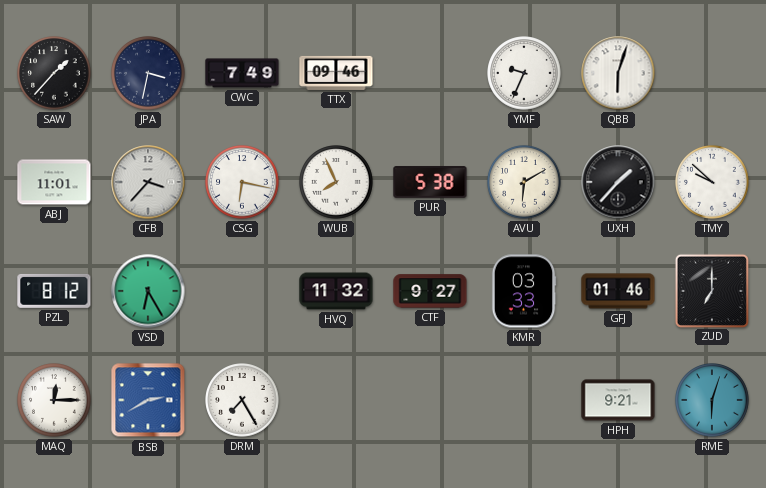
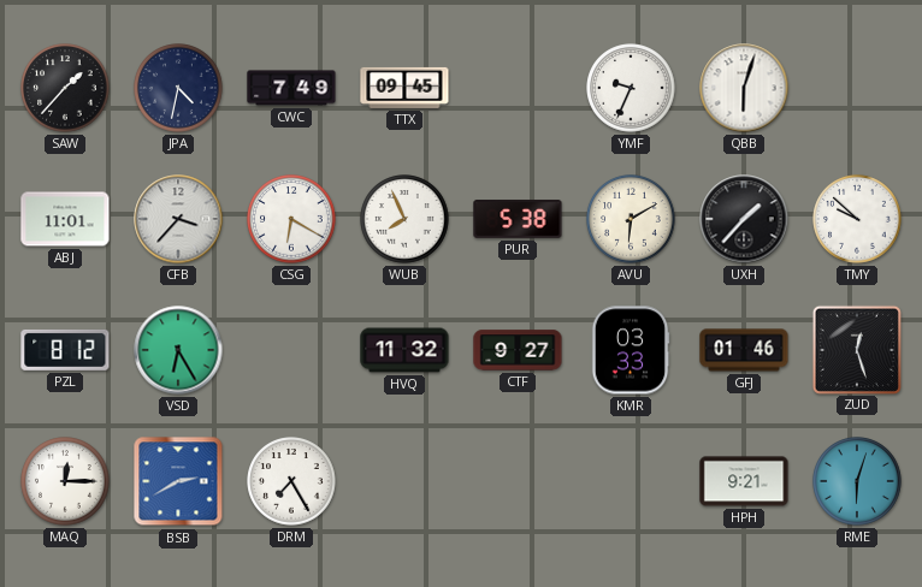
JPA: 3:32 -> 4:32
TTX: 09:46 -> 09:45
CSG: 6:17 -> 6:20
ZUD: 7:00 -> 12:27
